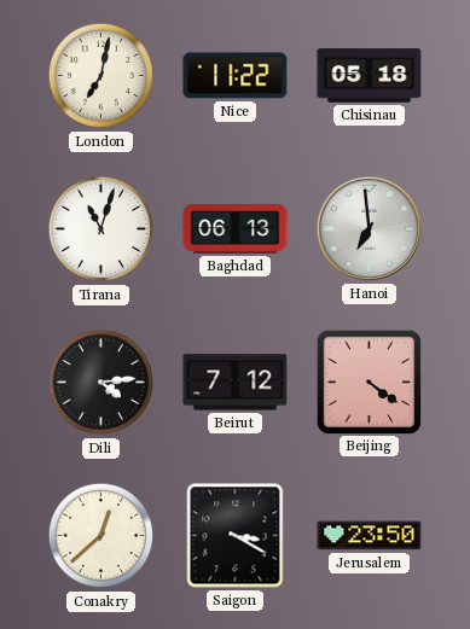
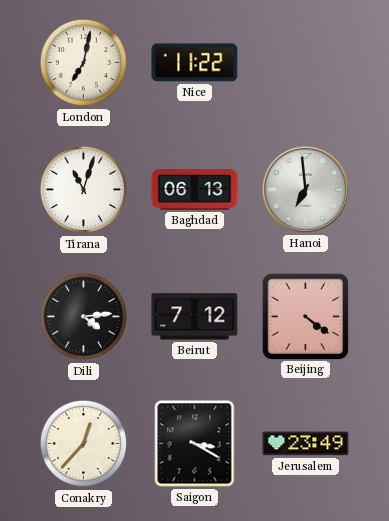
Chisinau: 05:18 -> none
Conakry: 12:38 -> 12:37
Jerusalem: 23:50 -> 23:49
